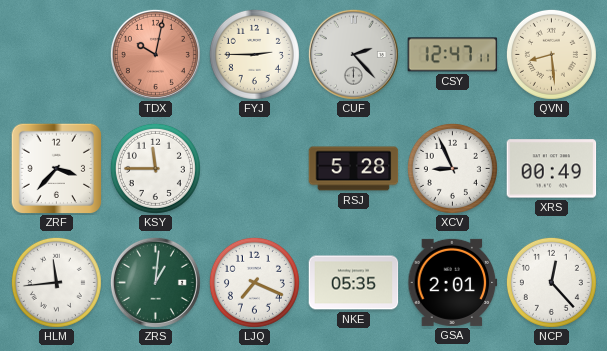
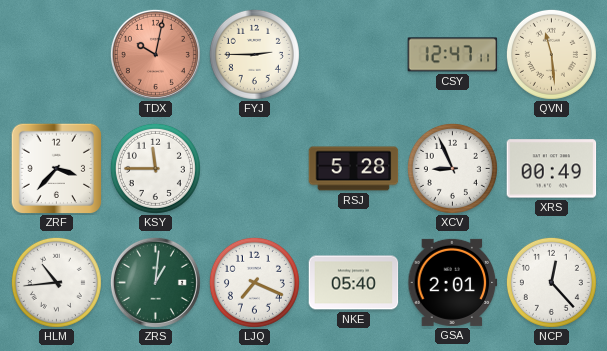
CUF: 2:23 -> none
QVN: 8:29 -> 11:29
HLM: 11:44 -> 10:44
NKE: 05:35 -> 05:40
